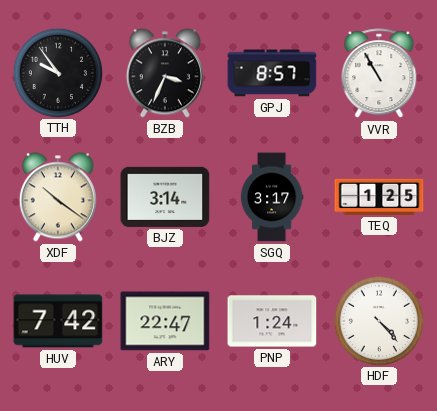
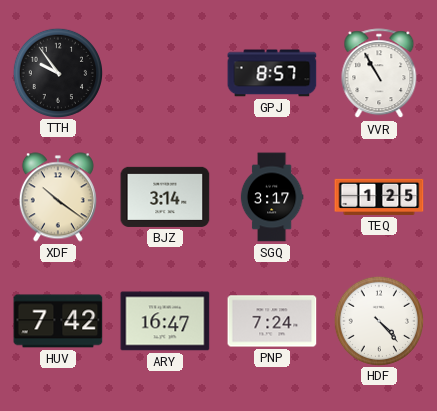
BZB: 3:34 -> none
ARY: 22:47 -> 16:47
PNP: 1:24 -> 7:24
